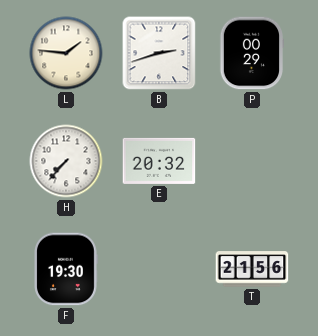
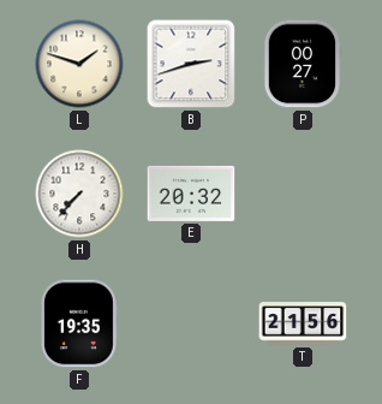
L: 1:46 -> 1:48
P: 00:29 -> 00:27
F: 19:30 -> 19:35
